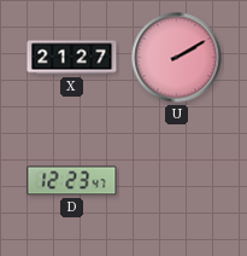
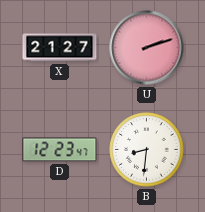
U: 2:10 -> 2:12
B: none -> 8:31
